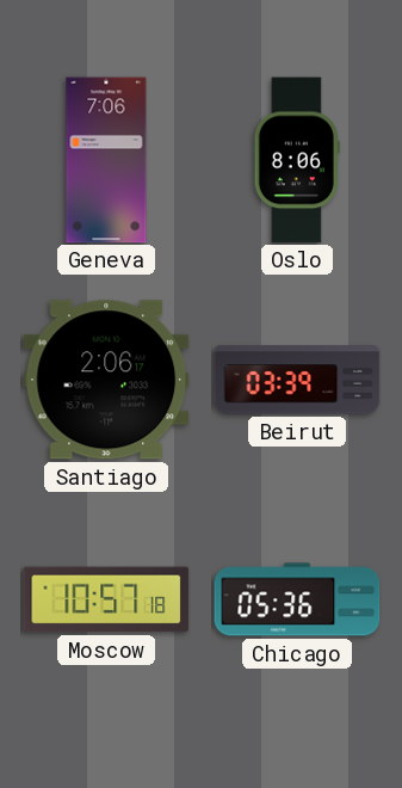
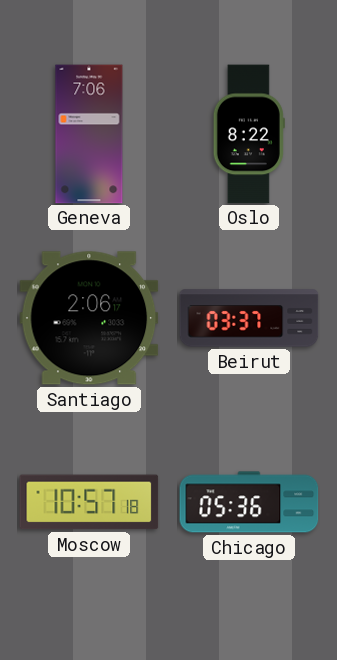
Oslo: 8:06 -> 8:22
Beirut: 03:39 -> 03:37
